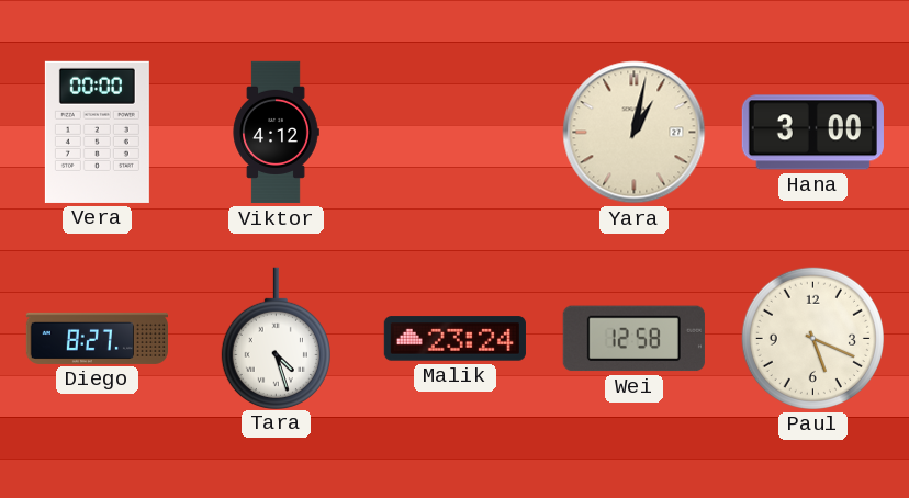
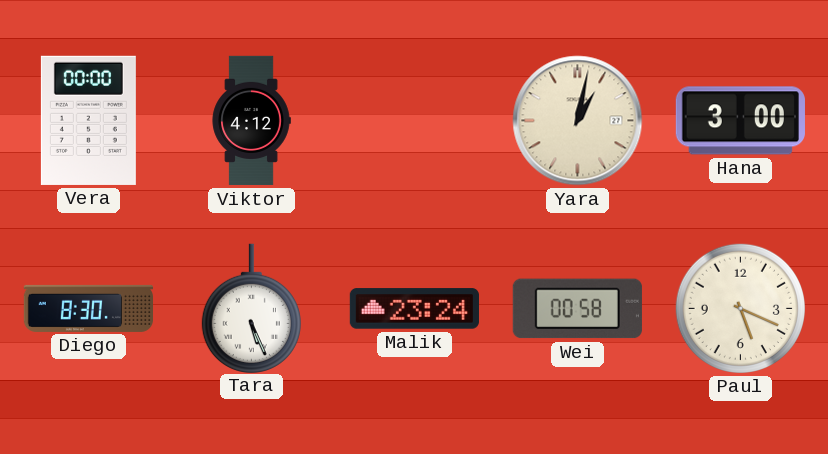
Diego: 8:27 -> 8:30
Tara: 4:27 -> 5:26
Wei: 12:58 -> 00:58
